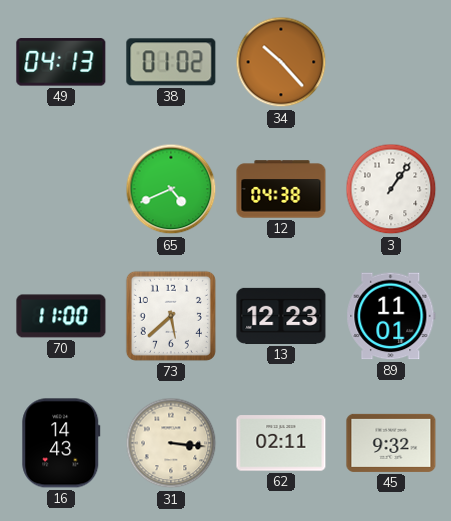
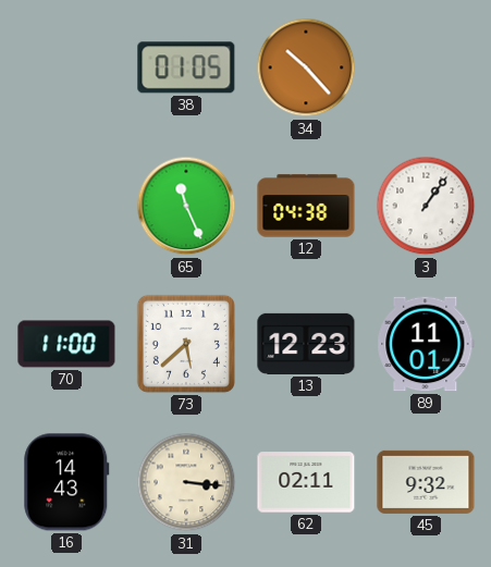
49: 04:13 -> none
38: 01:02 -> 01:05
65: 4:41 -> 11:26
